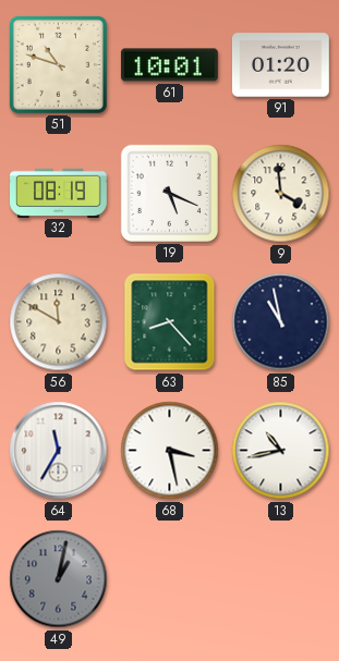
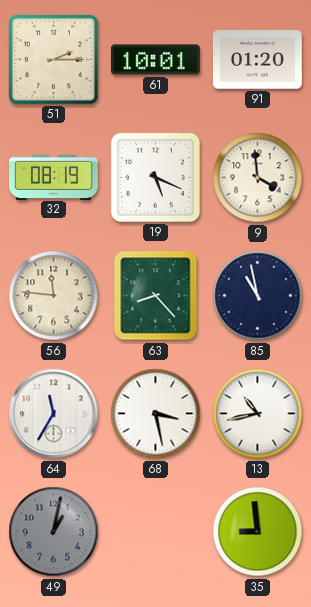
51: 10:48 -> 2:15
56: 11:50 -> 11:46
35: none -> 8:59
